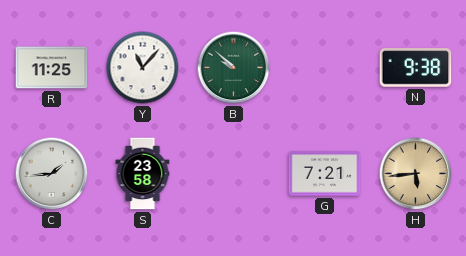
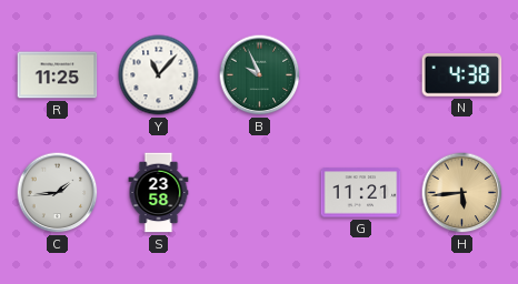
B: 9:52 -> 9:56
N: 9:38 -> 4:38
G: 7:21 -> 11:21
